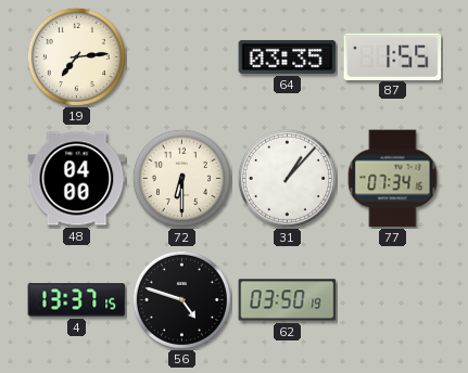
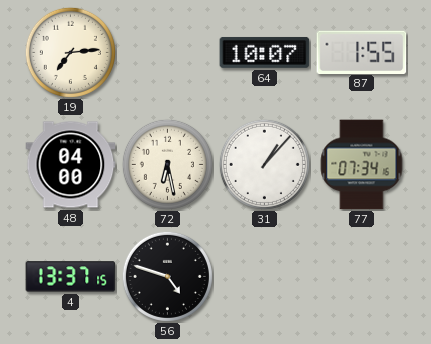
64: 03:35 -> 10:07
72: 6:30 -> 6:28
62: 03:50 -> none
